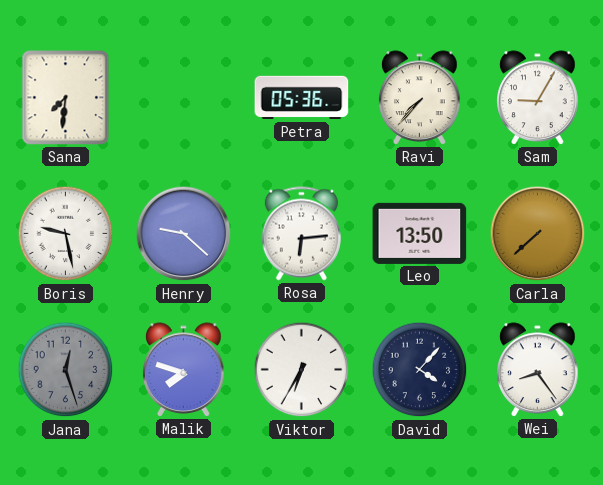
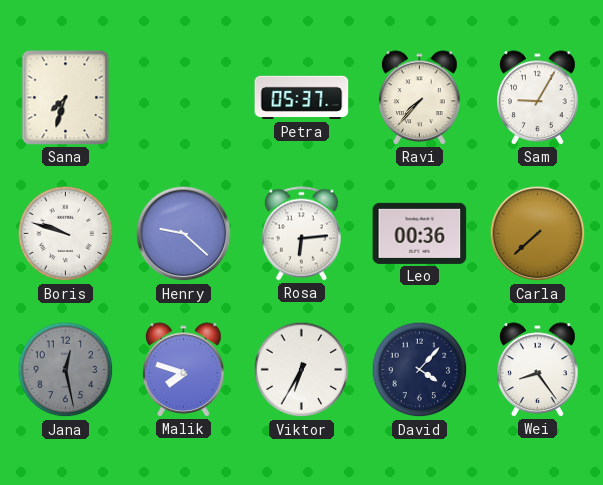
Sana: 7:31 -> 7:33
Petra: 05:36 -> 05:37
Boris: 9:28 -> 9:48
Leo: 13:50 -> 00:36
Jana: 12:27 -> 12:28
